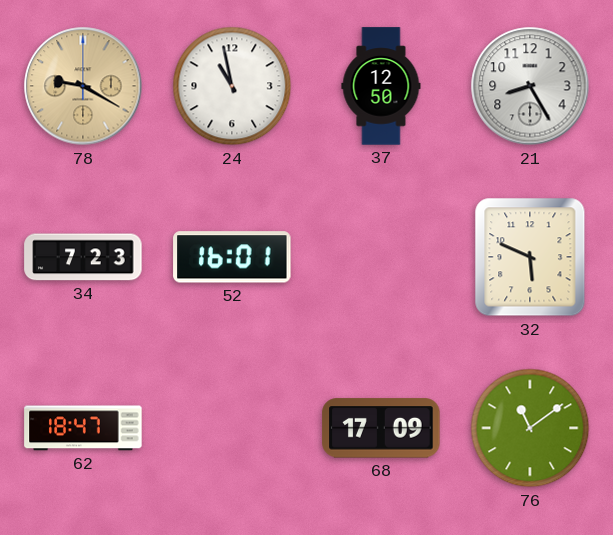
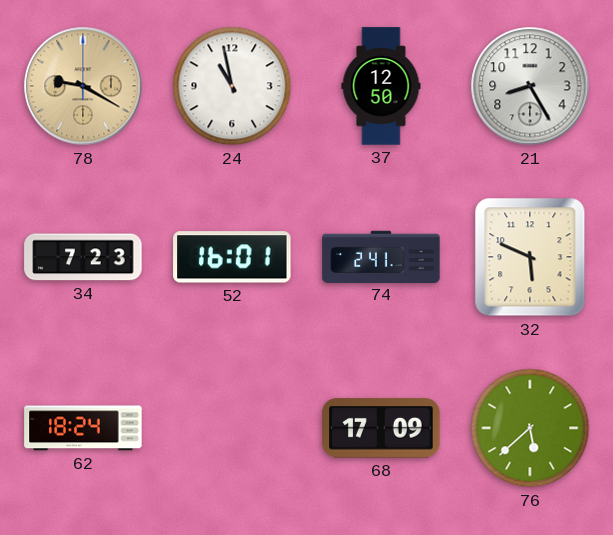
74: none -> 2:41
62: 18:47 -> 18:24
76: 11:09 -> 5:38
